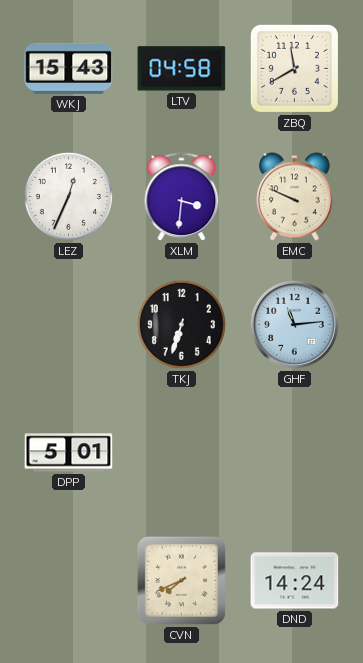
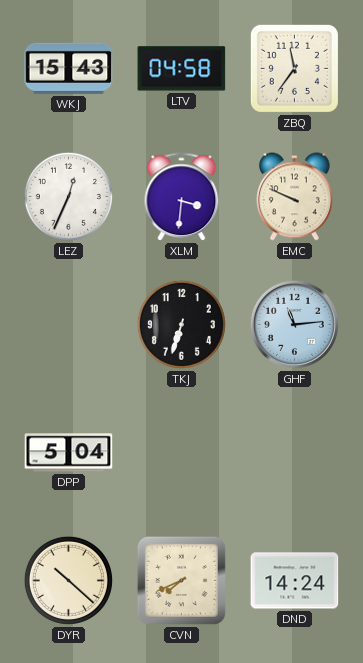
ZBQ: 11:40 -> 11:36
DPP: 5:01 -> 5:04
DYR: none -> 10:22
